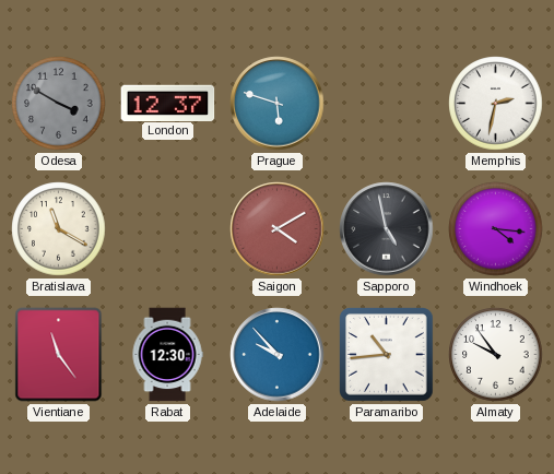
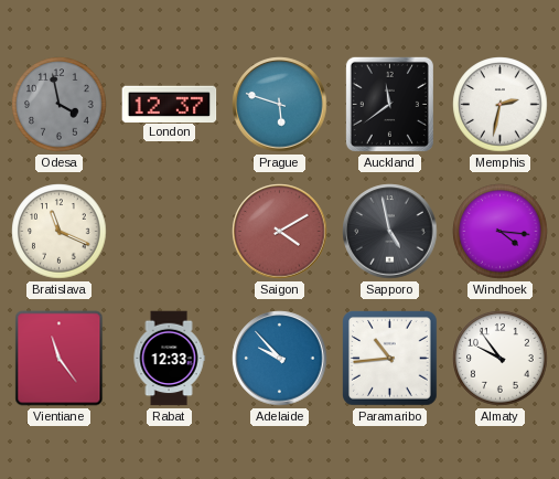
Odesa: 3:50 -> 3:58
Auckland: none -> 11:39
Bratislava: 11:20 -> 11:19
Rabat: 12:30 -> 12:33
